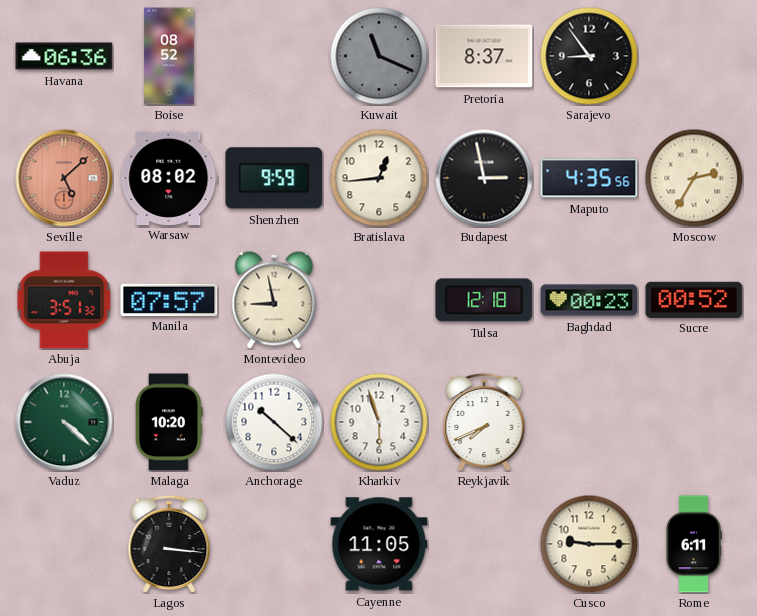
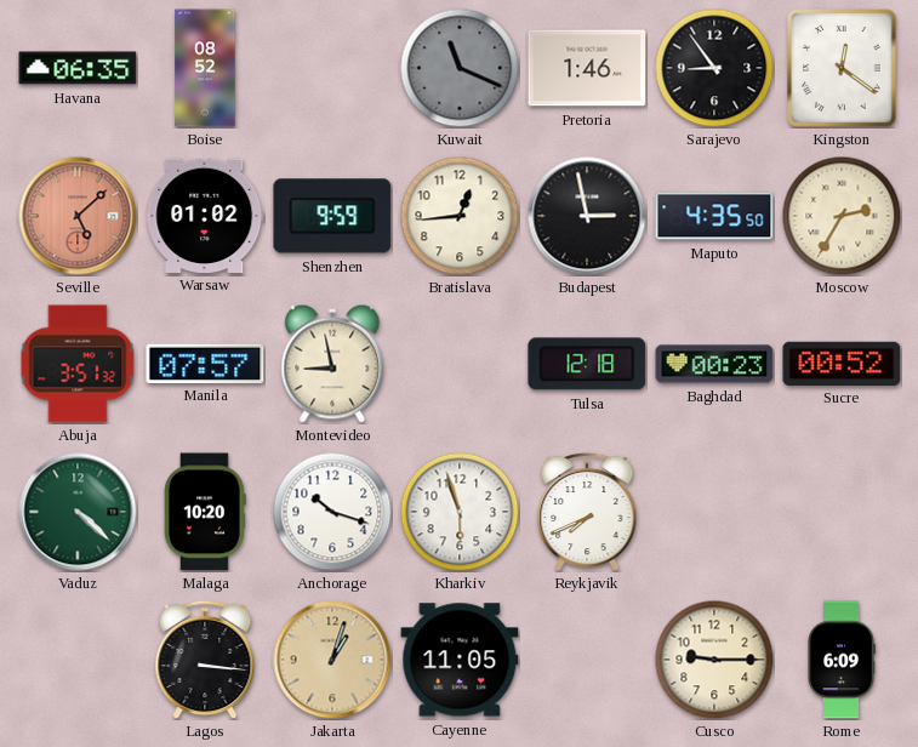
Havana: 06:36 -> 06:35
Pretoria: 8:37 -> 1:46
Kingston: none -> 12:21
Warsaw: 08:02 -> 01:02
Maputo: 4:35:56 -> 4:35:50
Anchorage: 10:22 -> 10:18
Jakarta: none -> 1:03
Rome: 6:11 -> 6:09
